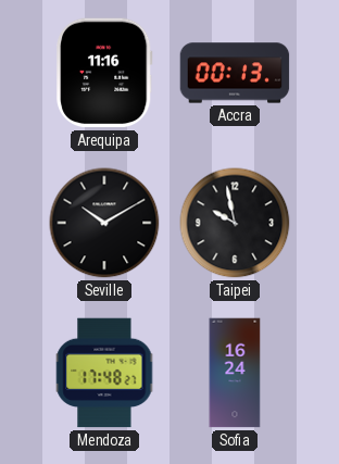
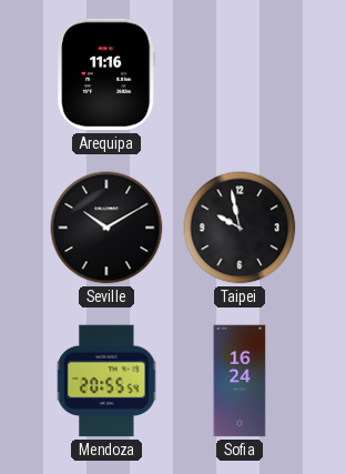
Accra: 00:13 -> none
Mendoza: 17:48 -> 20:55
